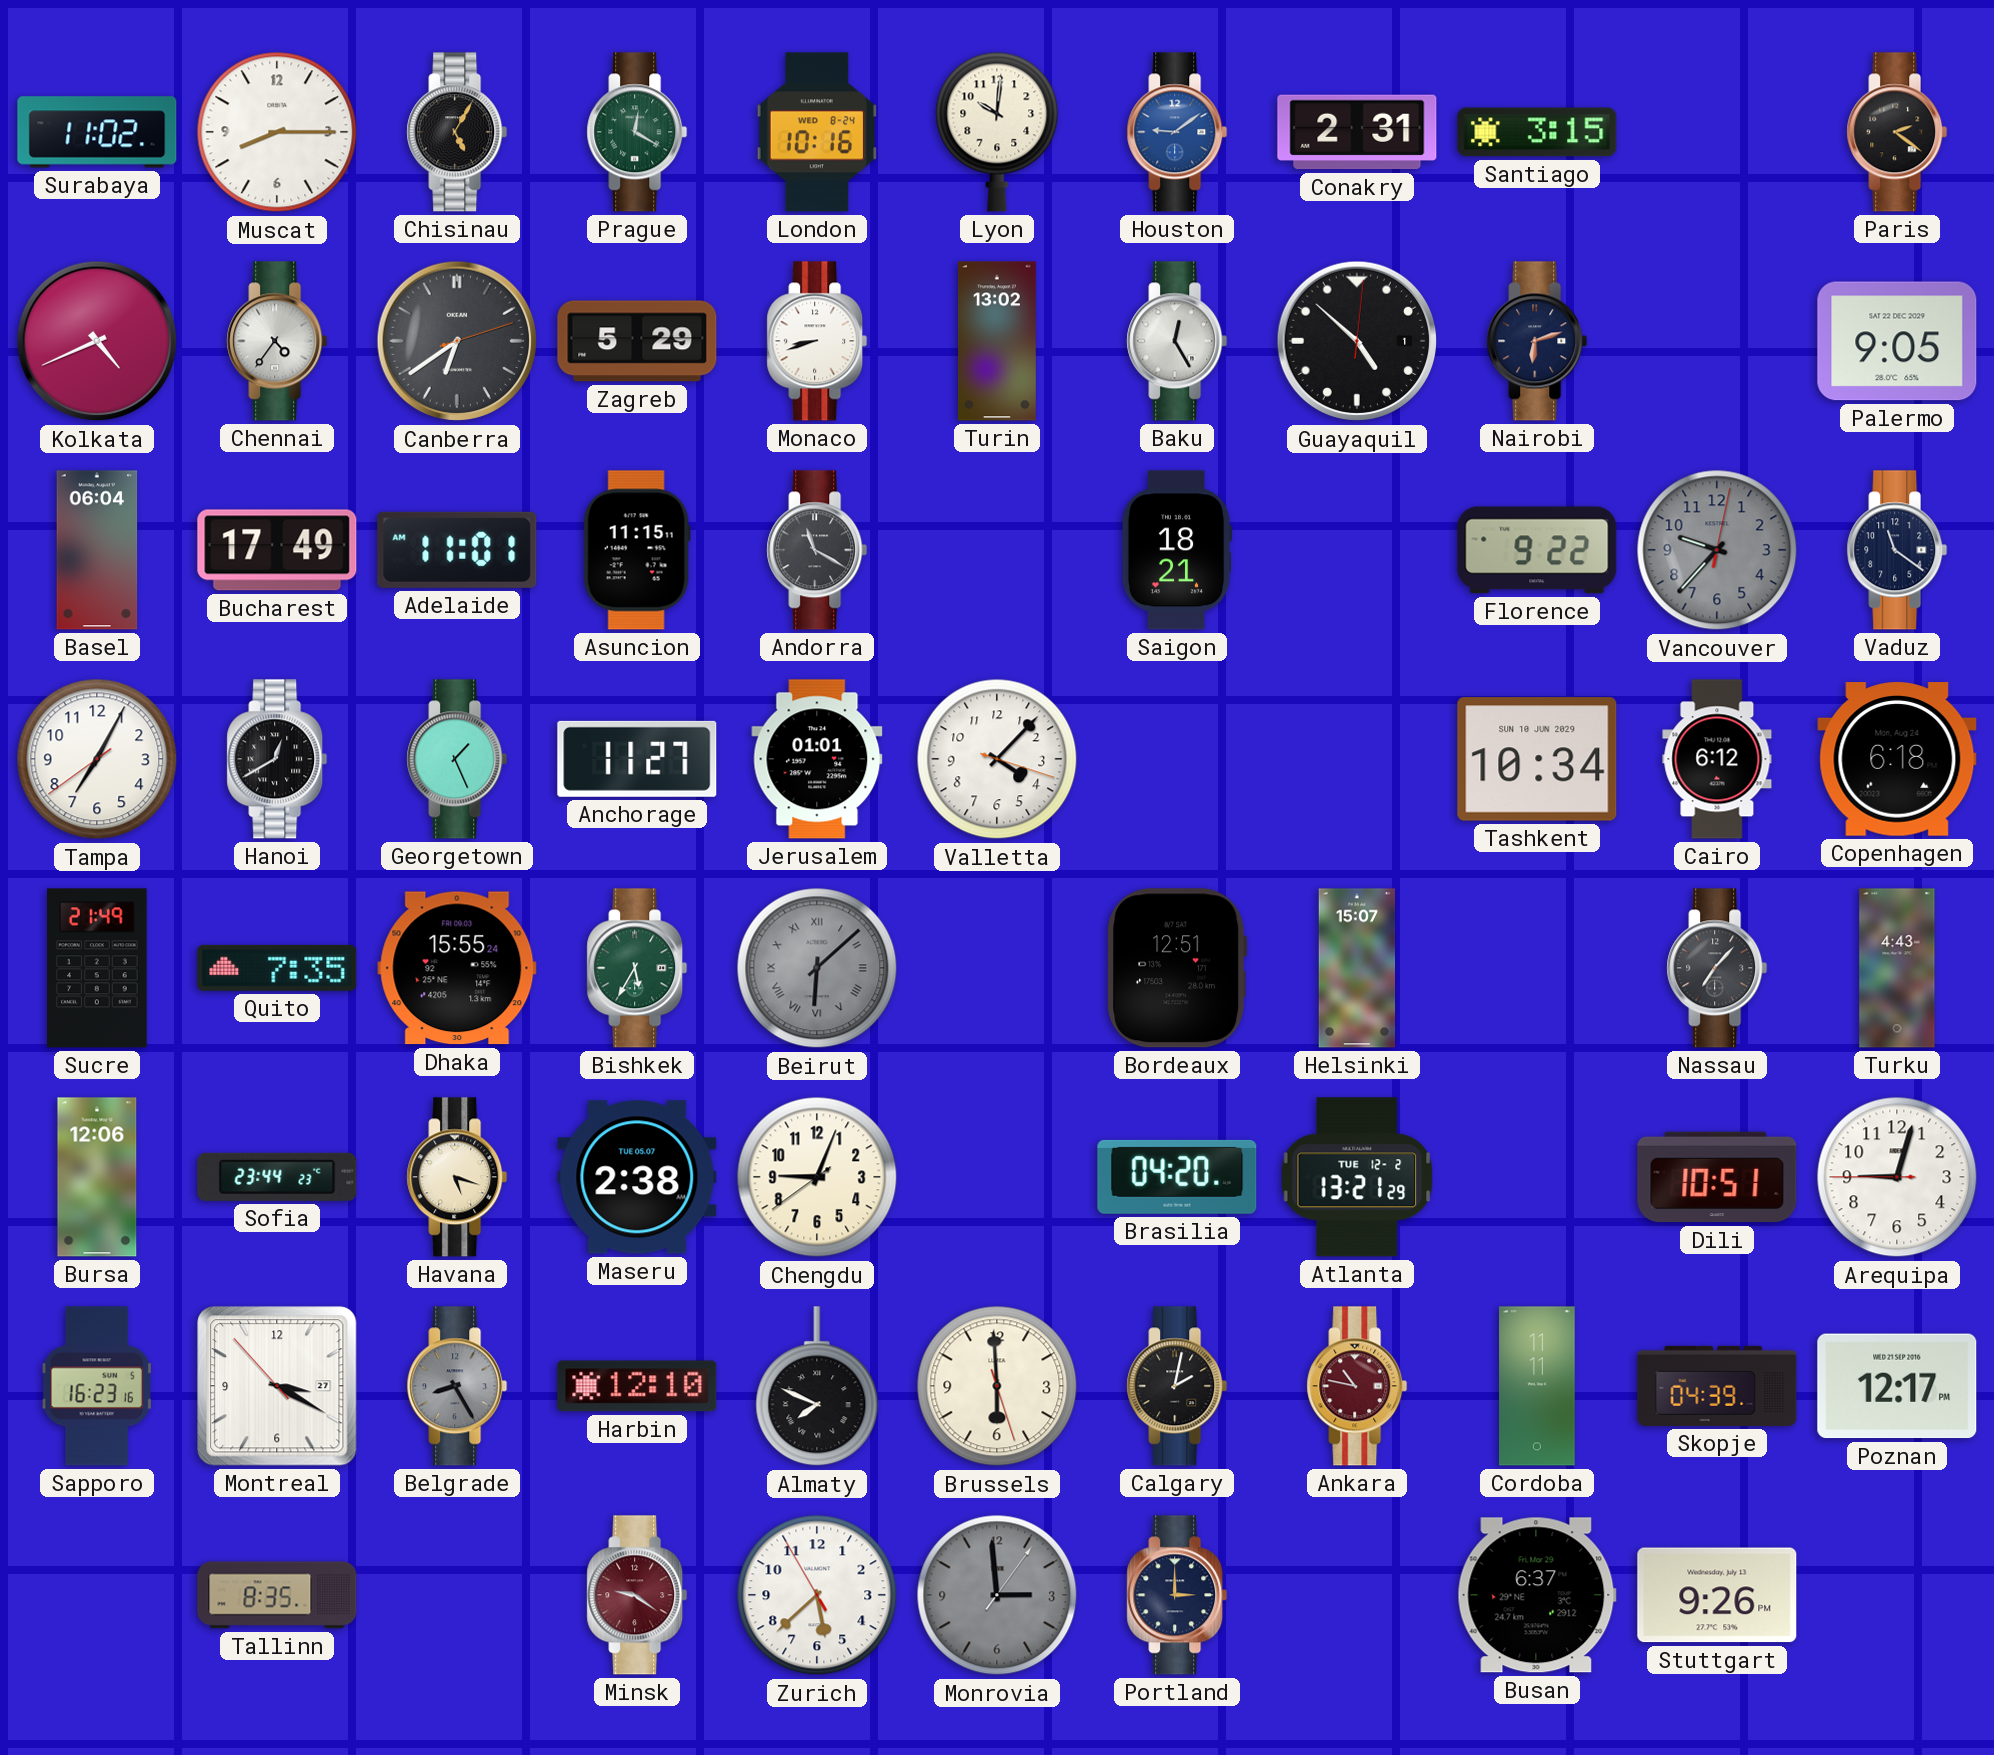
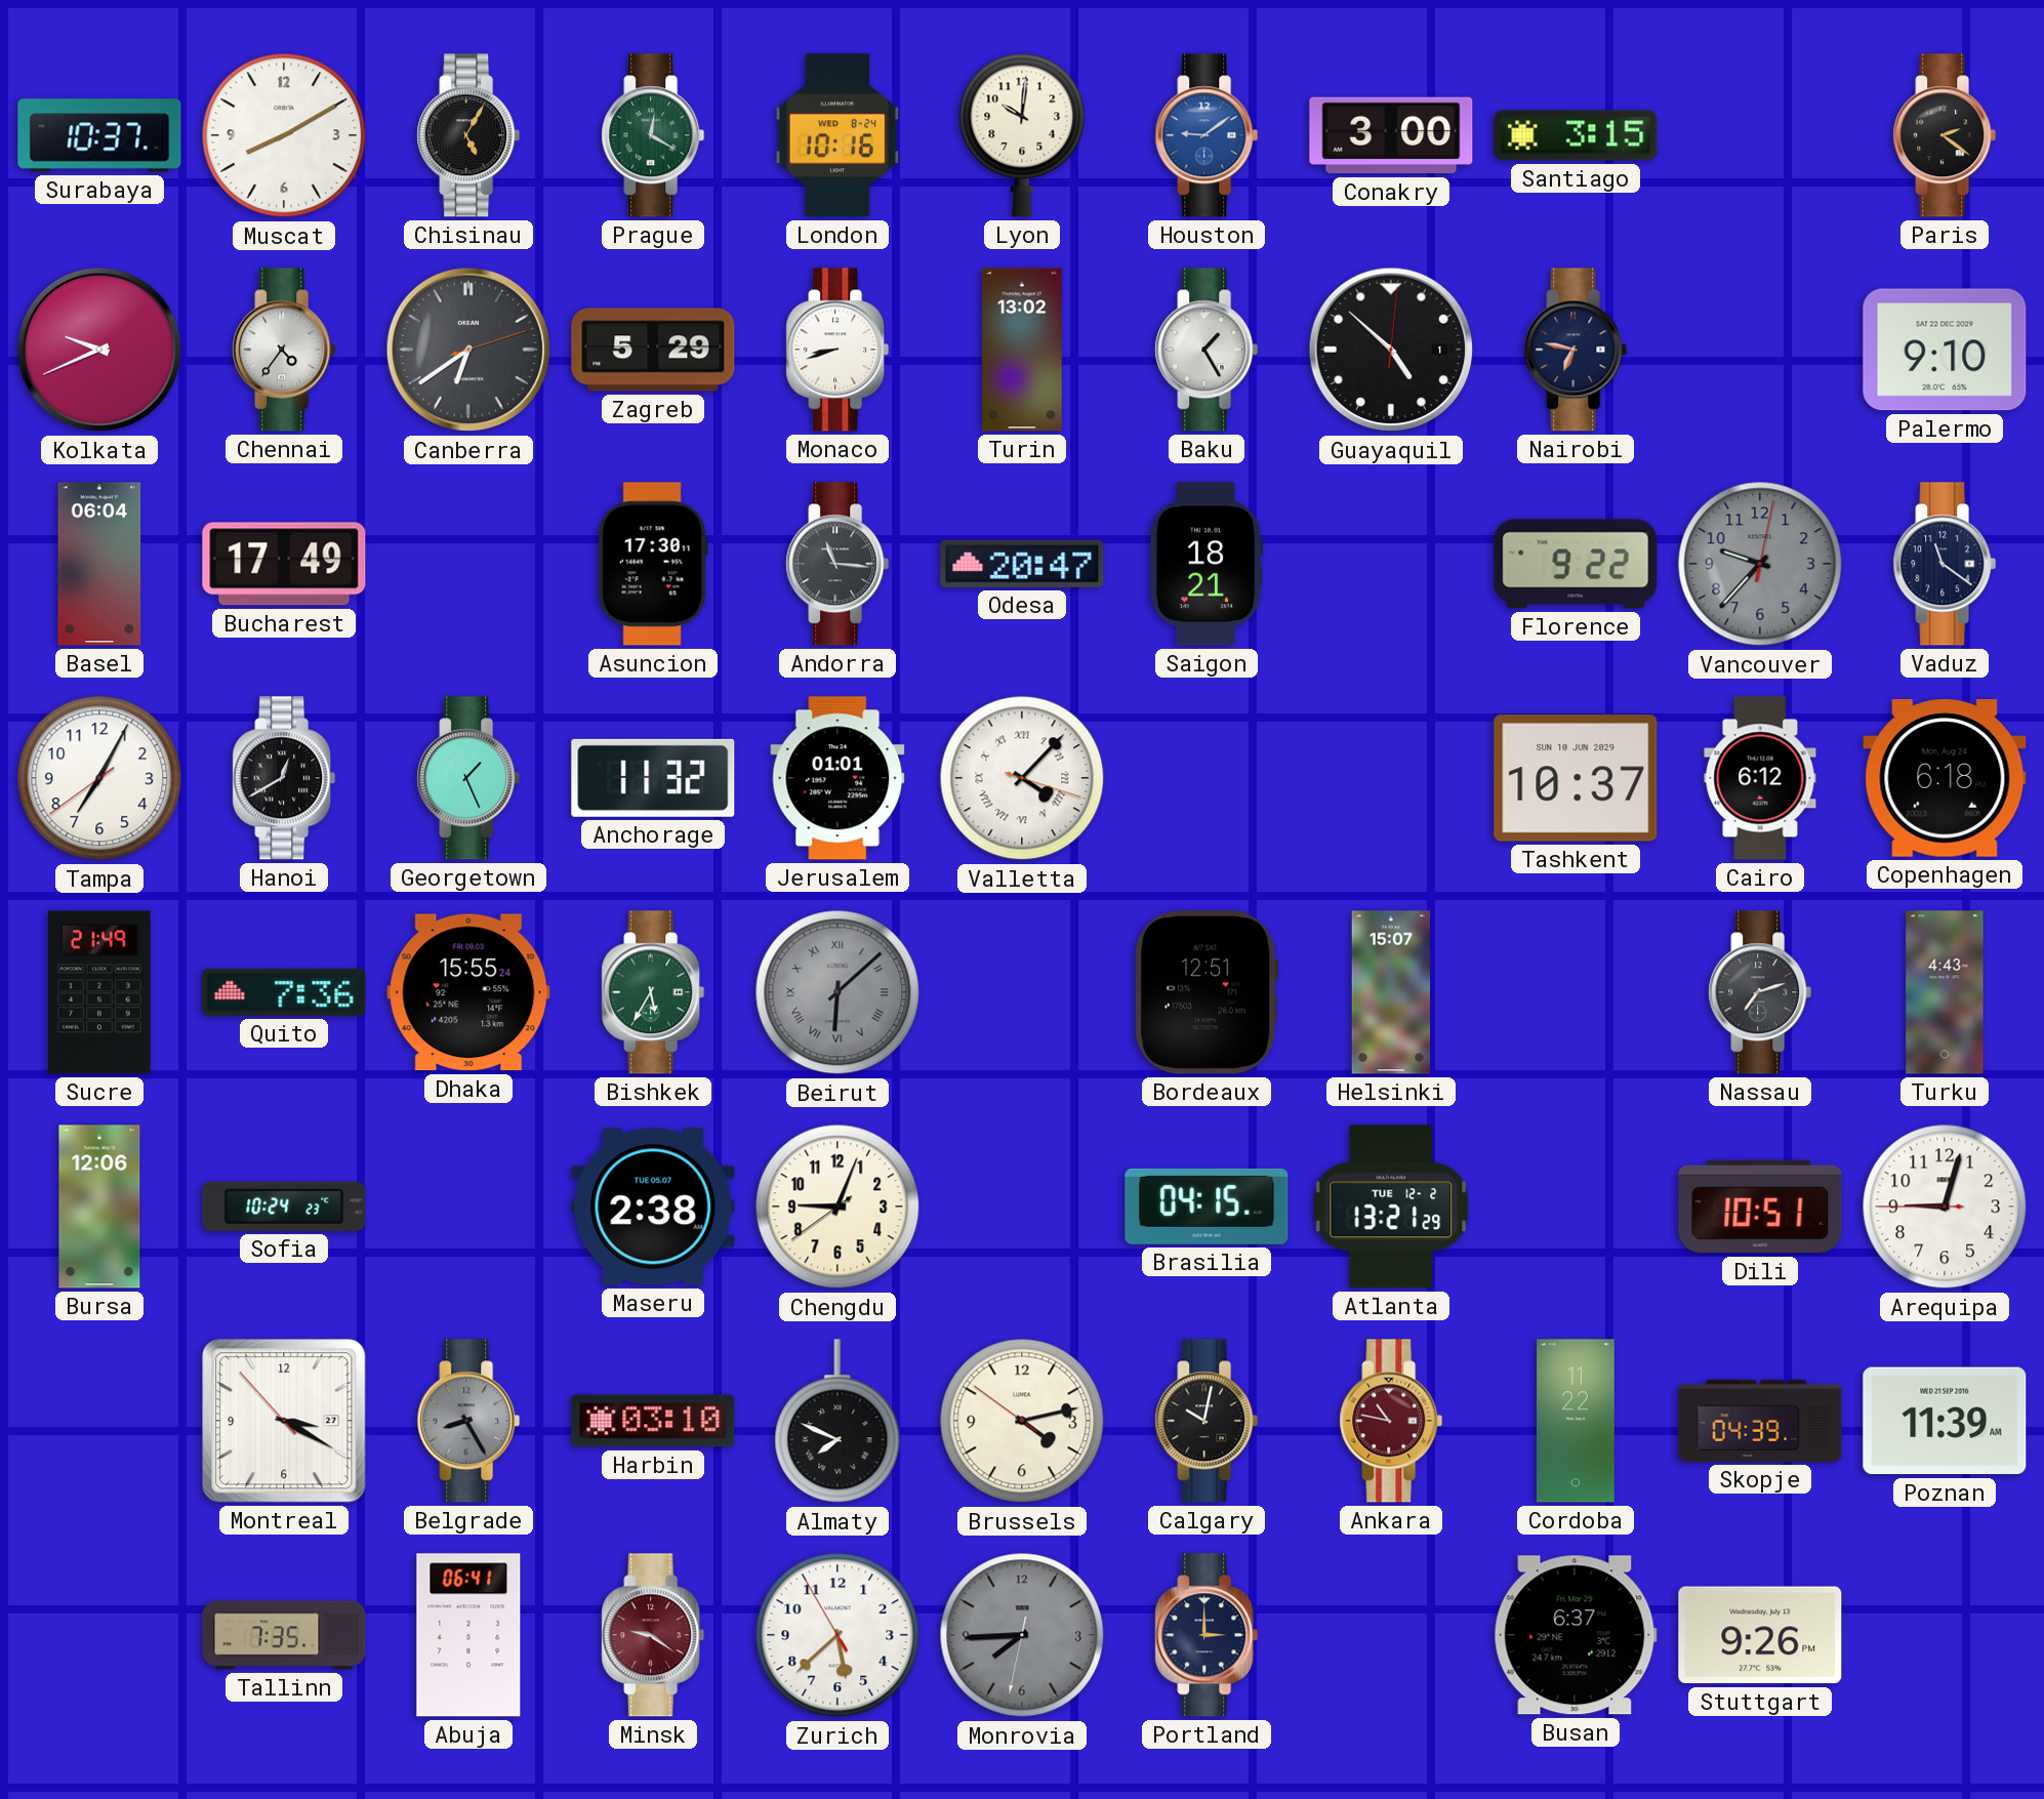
Surabaya: 11:02 -> 10:37
Muscat: 8:15 -> 8:10
Conakry: 2:31 -> 3:00
Kolkata: 4:41 -> 9:41
Baku: 12:25 -> 1:25
Nairobi: 6:12 -> 6:47
Palermo: 9:05 -> 9:10
Adelaide: 11:01 -> none
Asuncion: 11:15 -> 17:30
Andorra: 11:20 -> 11:16
Odesa: none -> 20:47
Anchorage: 11:27 -> 11:32
Valletta numerals: Arabic -> Roman
Tashkent: 10:34 -> 10:37
Quito: 7:35 -> 7:36
Nassau: 7:07 -> 7:12
Sofia: 23:44 -> 10:24
Havana: 5:18 -> none
Brasilia: 04:20 -> 04:15
Sapporo: 16:23 -> none
Harbin: 12:10 -> 03:10
Brussels: 5:59 -> 4:12
Calgary: 2:02 -> 10:02
Cordoba: 11:11 -> 11:22
Poznan: 12:17 -> 11:39
Tallinn: 8:35 -> 7:35
Abuja: none -> 06:41
Monrovia: 2:59 -> 7:44
